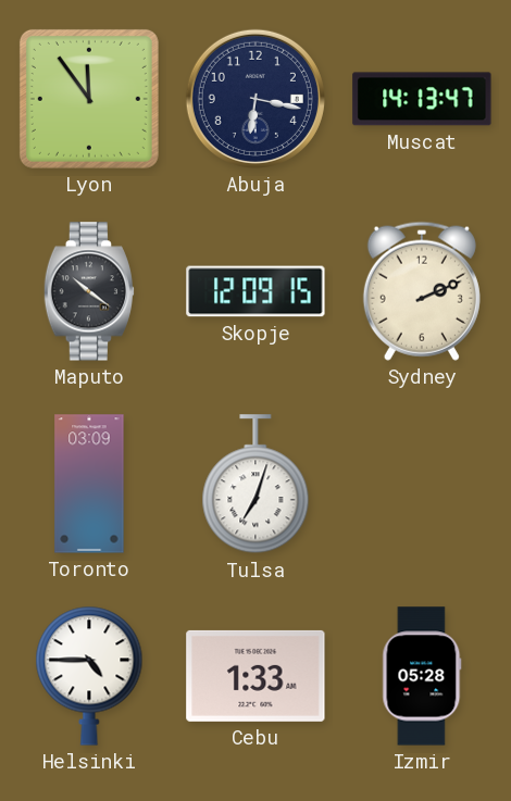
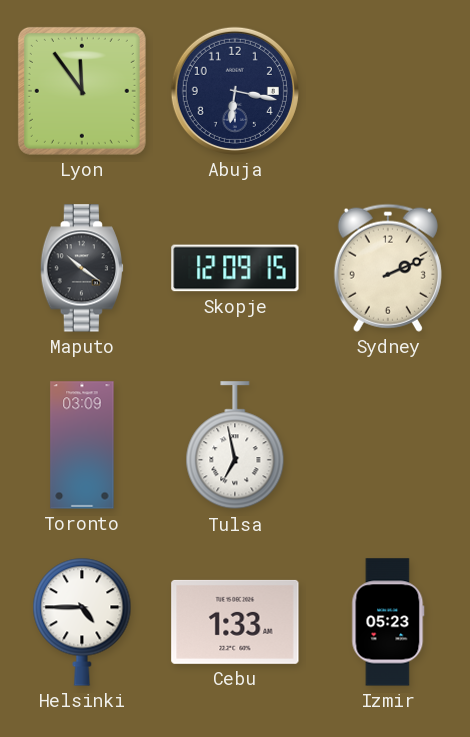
Muscat: 14:13 -> none
Tulsa: 7:03 -> 6:58
Izmir: 05:28 -> 05:23
